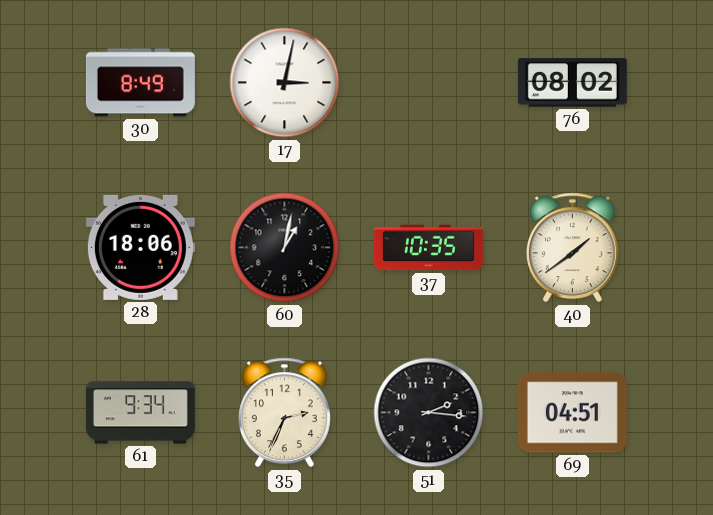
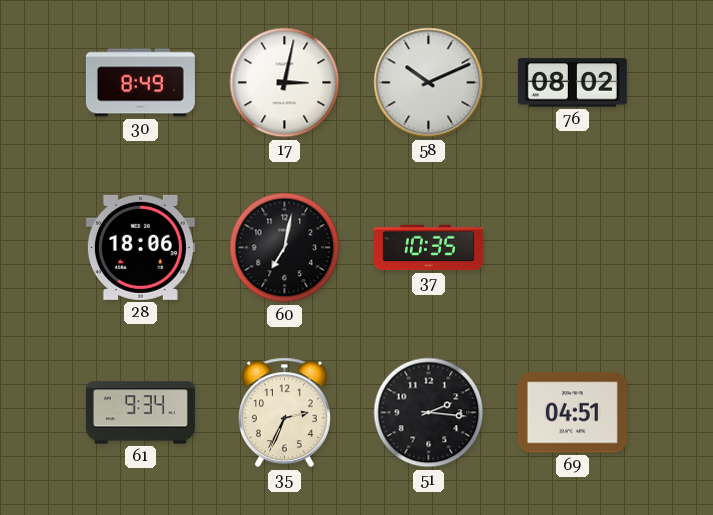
58: none -> 10:11
60: 1:02 -> 7:02
40: 1:39 -> none
